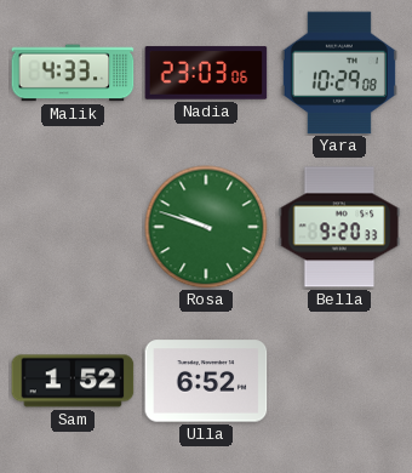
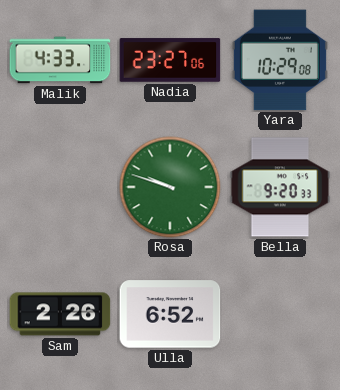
Nadia: 23:03 -> 23:27
Sam: 1:52 -> 2:26
